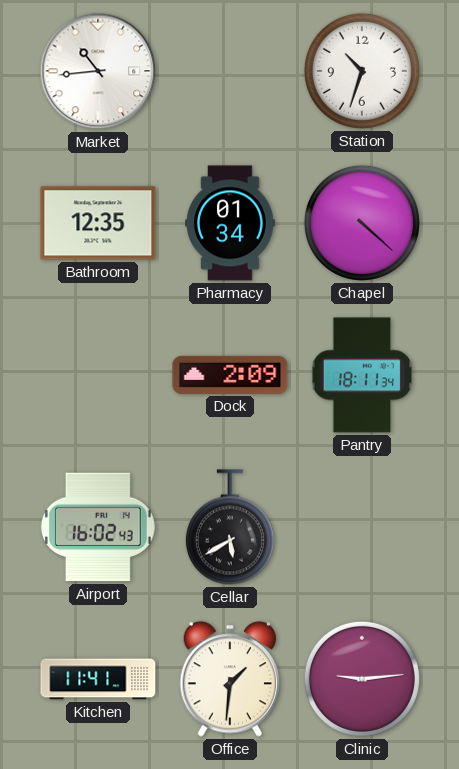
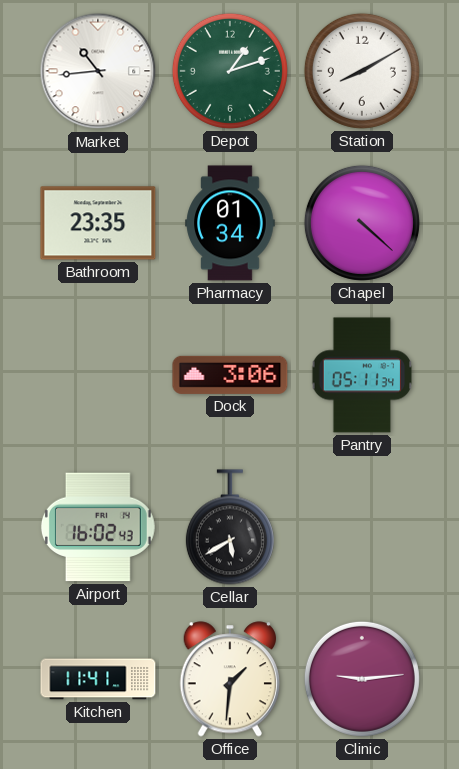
Depot: none -> 1:12
Station: 10:33 -> 8:10
Bathroom: 12:35 -> 23:35
Dock: 2:09 -> 3:06
Pantry: 18:11 -> 05:11
